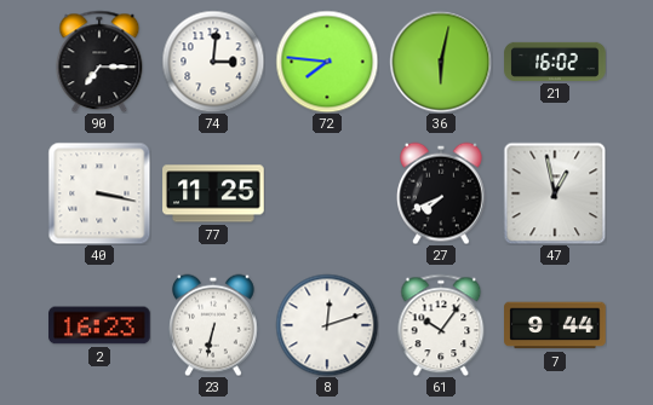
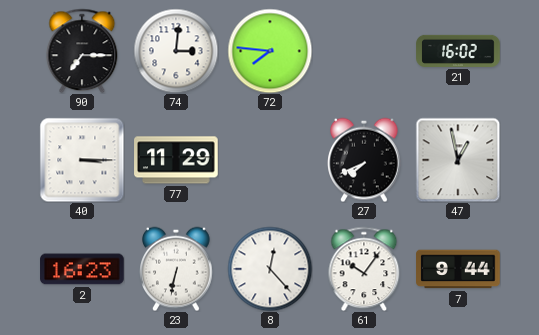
36: 6:02 -> none
40: 3:17 -> 3:15
77: 11:25 -> 11:29
8: 12:12 -> 12:23
